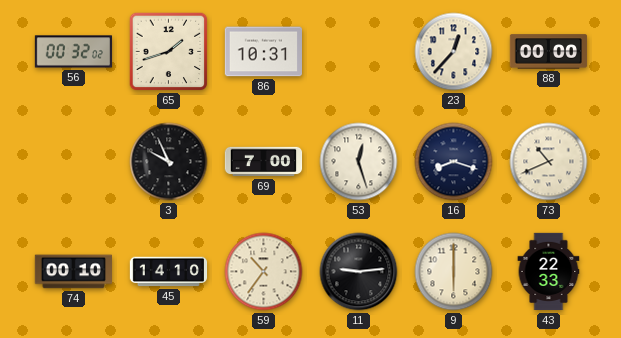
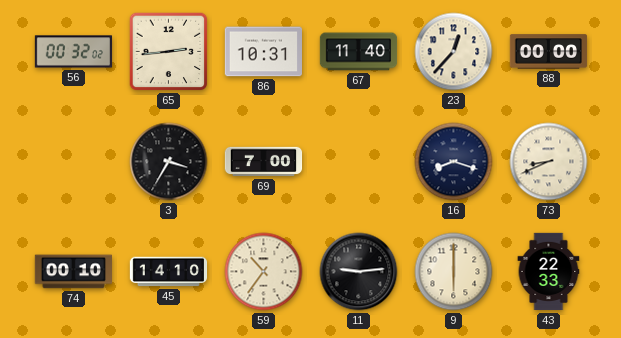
65: 1:42 -> 2:44
67: none -> 11:40
3: 9:56 -> 3:35
53: 12:27 -> none
73: 10:41 -> 8:41
